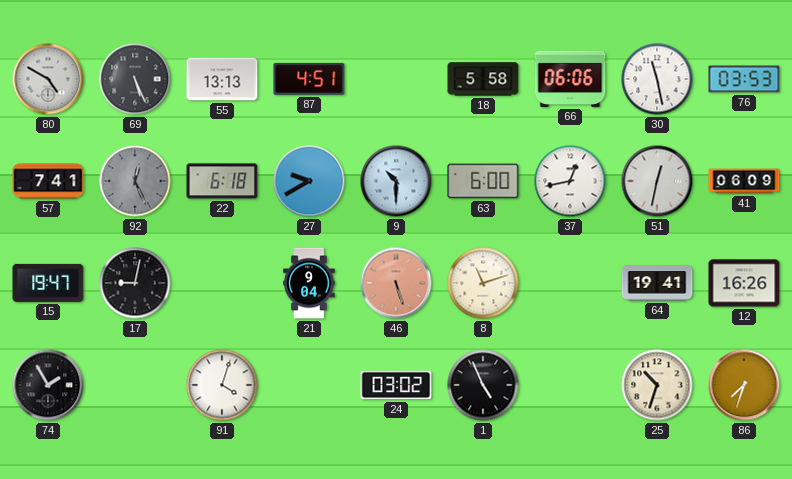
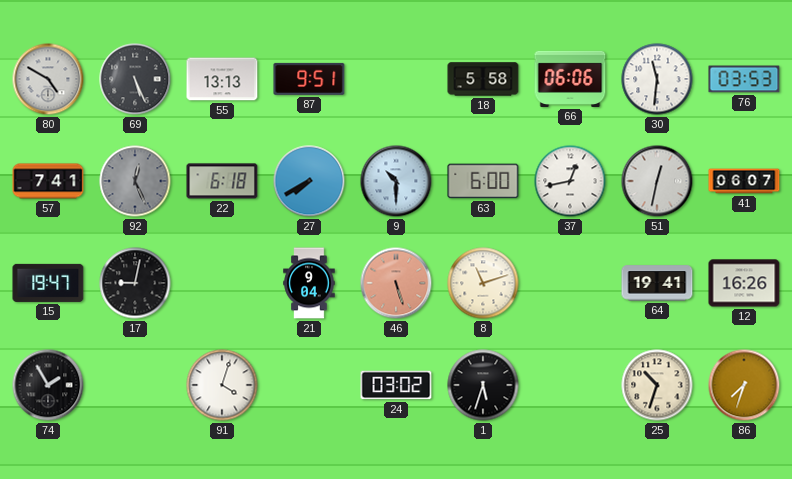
87: 4:51 -> 9:51
30: 11:28 -> 11:31
27: 9:40 -> 7:40
41: 06:09 -> 06:07
1: 4:56 -> 5:33
